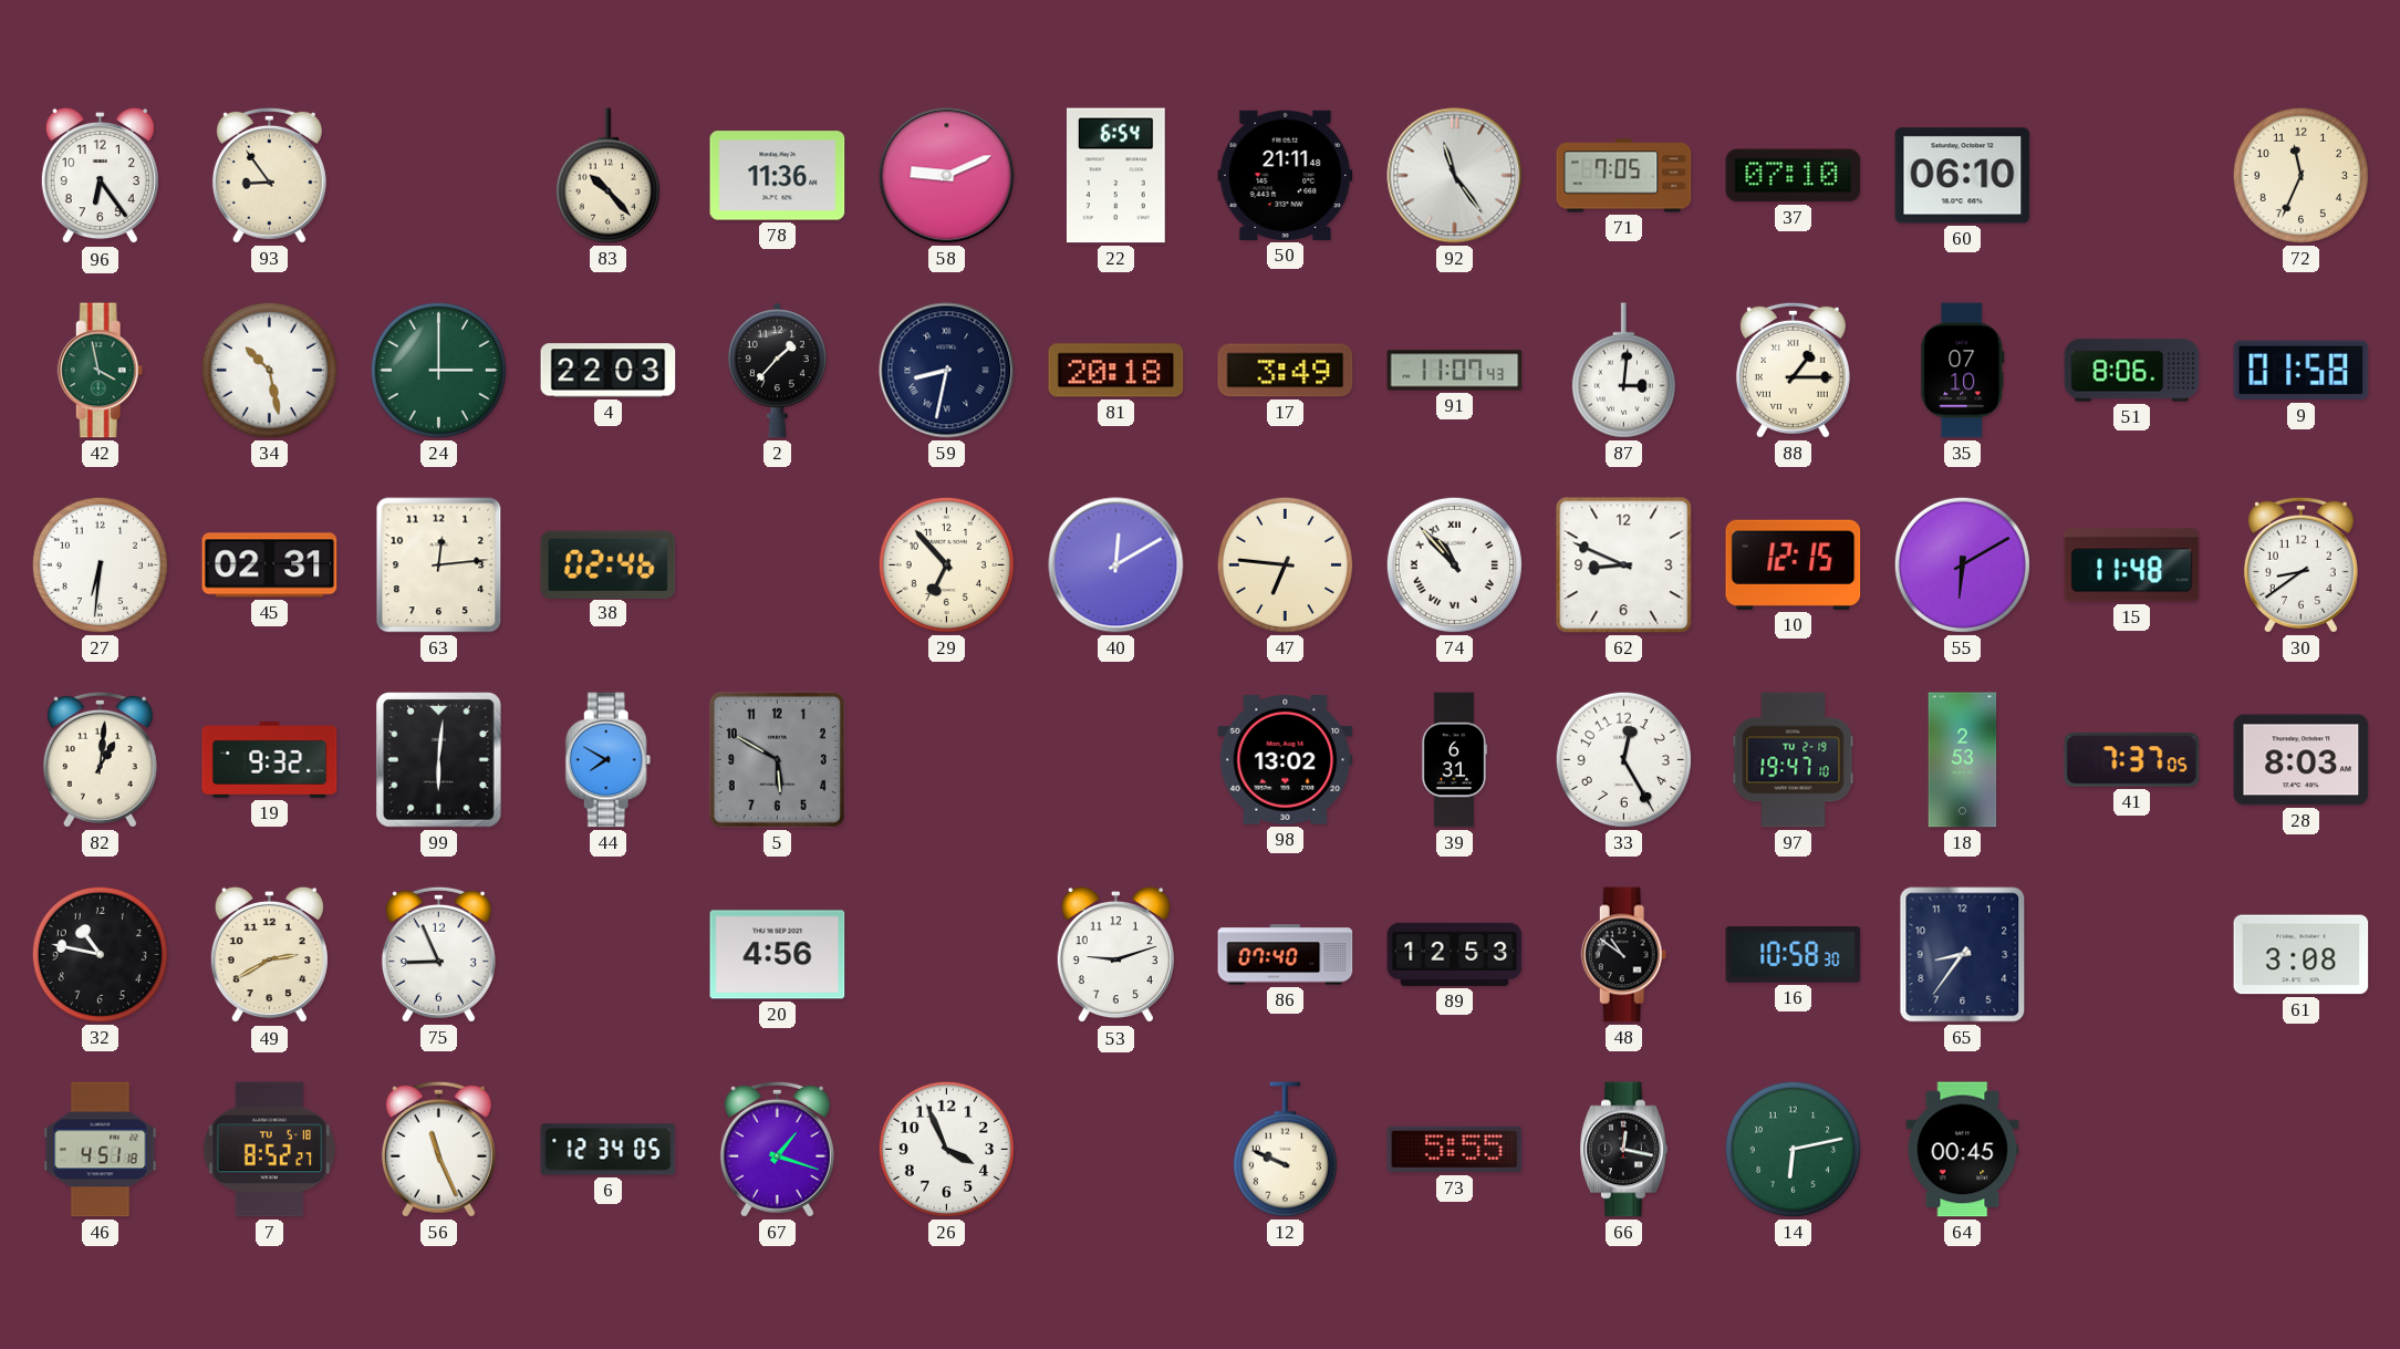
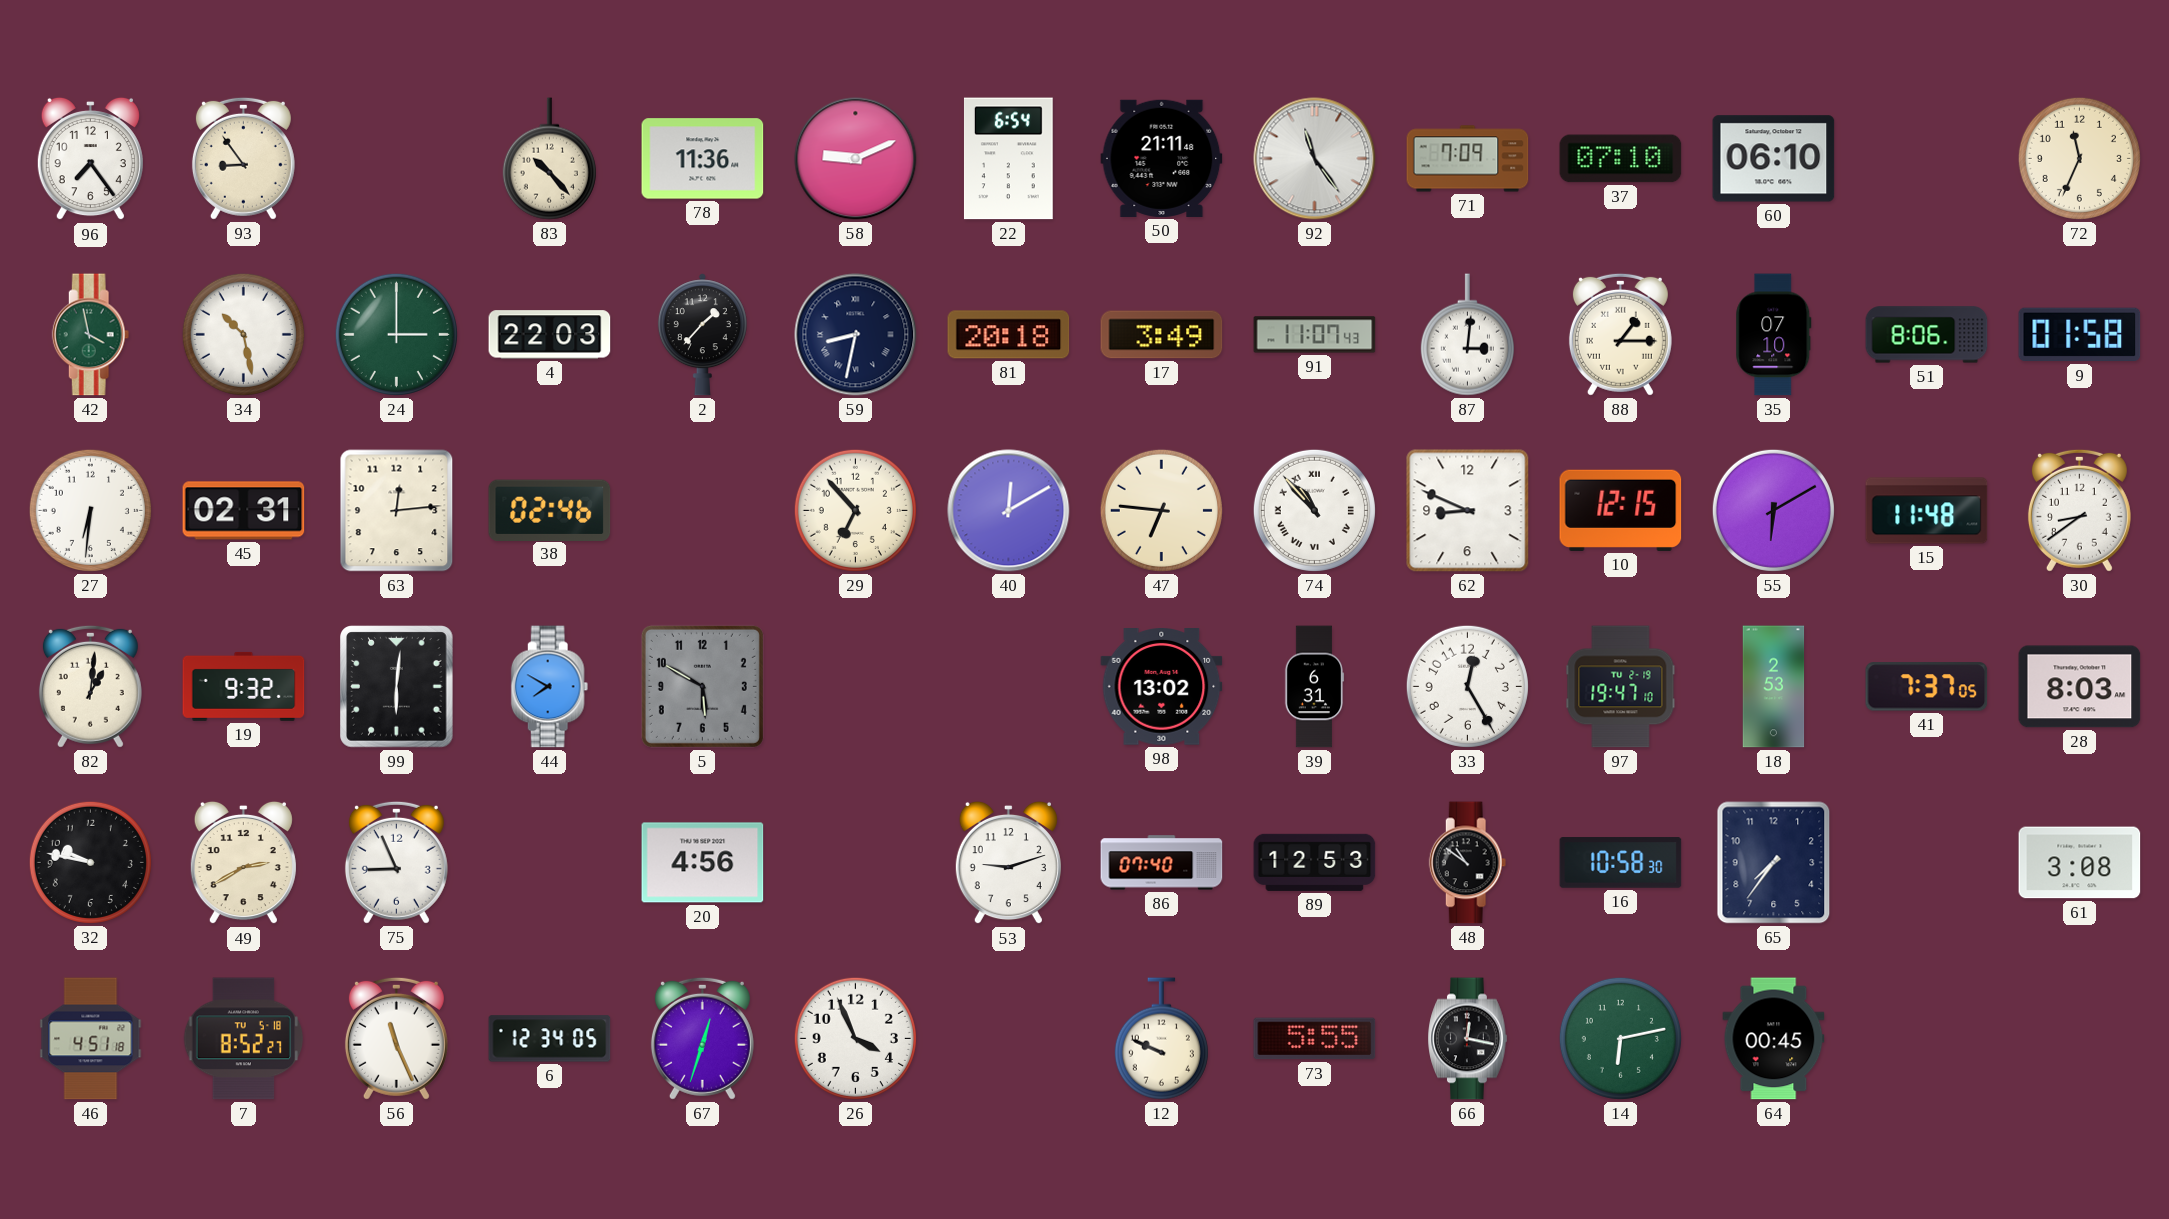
96: 6:24 -> 7:24
71: 7:05 -> 7:09
32: 10:47 -> 9:47
65: 8:36 -> 7:36
67: 1:18 -> 12:33
